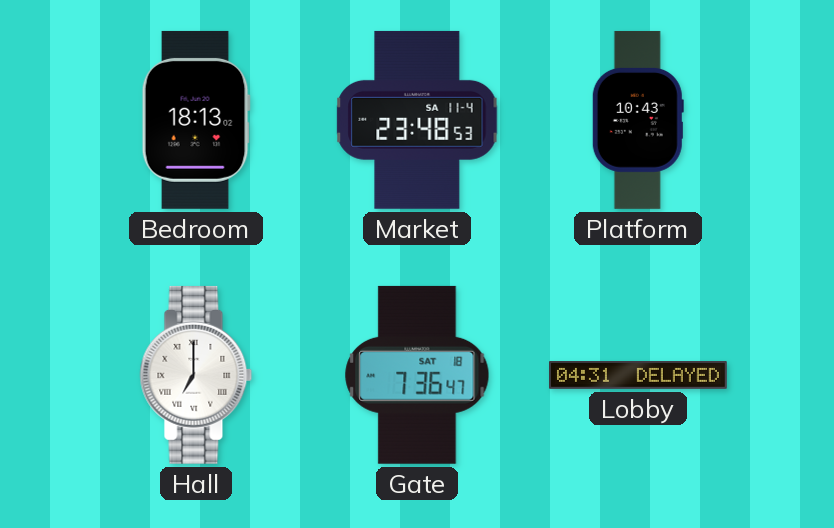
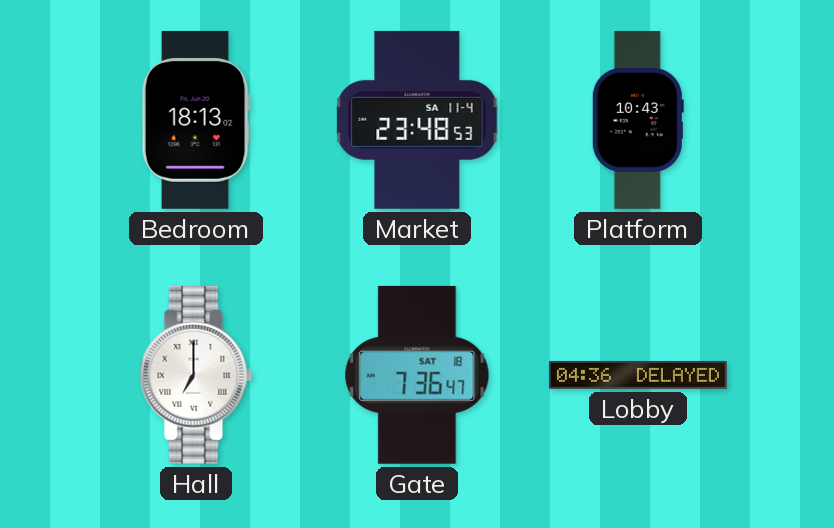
Lobby: 04:31 -> 04:36
